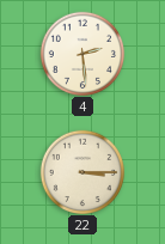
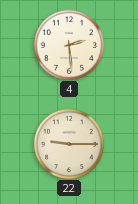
22: 3:15 -> 9:15
